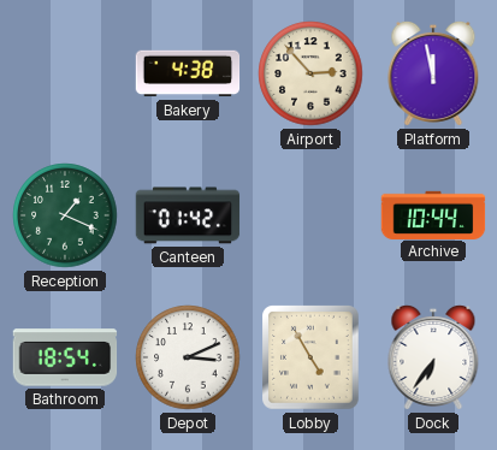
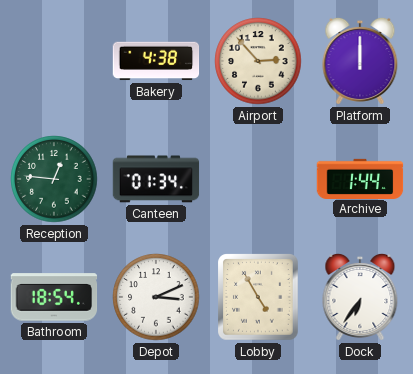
Platform: 11:58 -> 12:00
Reception: 1:19 -> 12:46
Canteen: 01:42 -> 01:34
Archive: 10:44 -> 1:44
